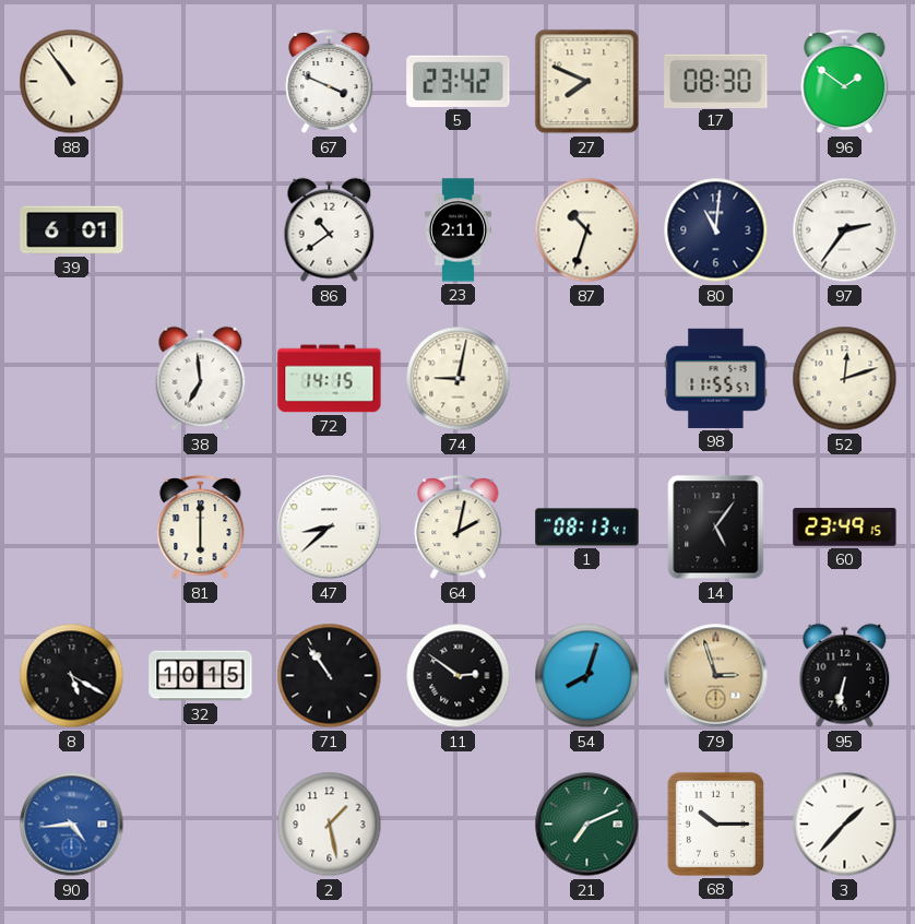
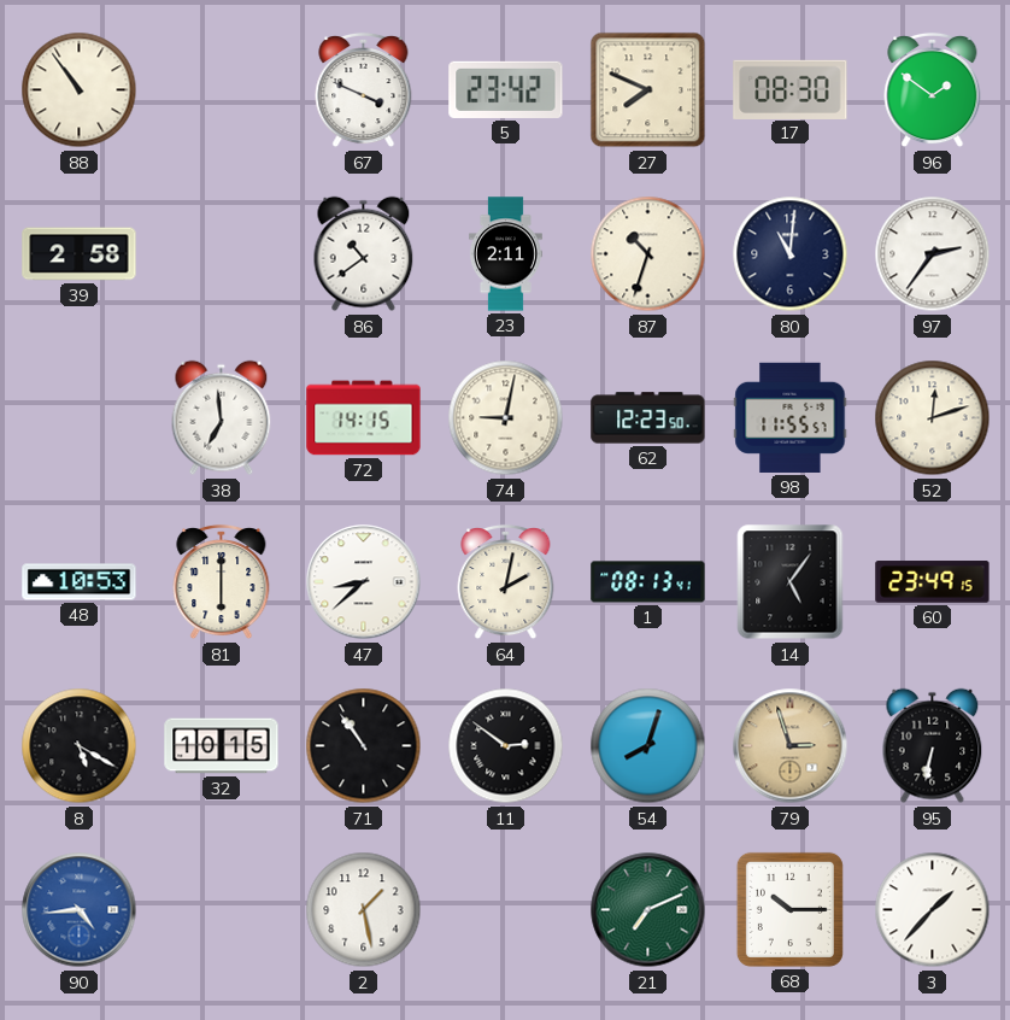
39: 6:01 -> 2:58
62: none -> 12:23
48: none -> 10:53
